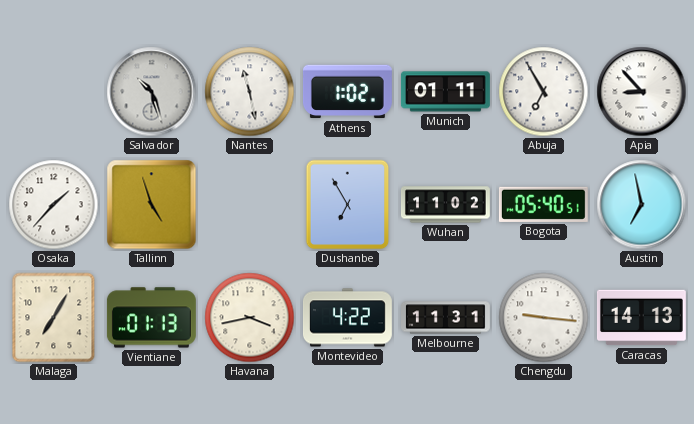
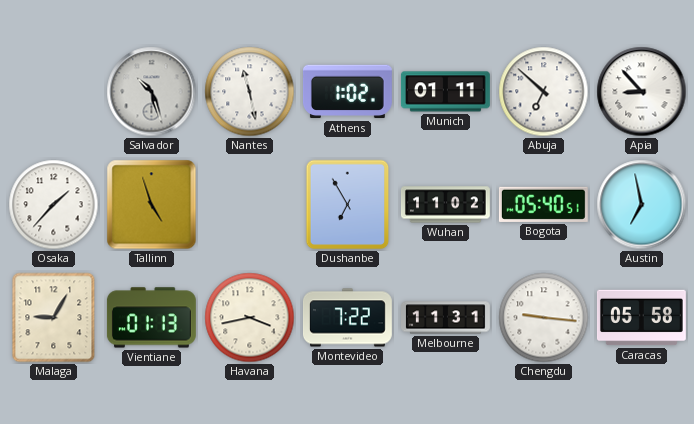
Abuja: 6:55 -> 6:52
Malaga: 7:05 -> 9:05
Montevideo: 4:22 -> 7:22
Caracas: 14:13 -> 05:58
